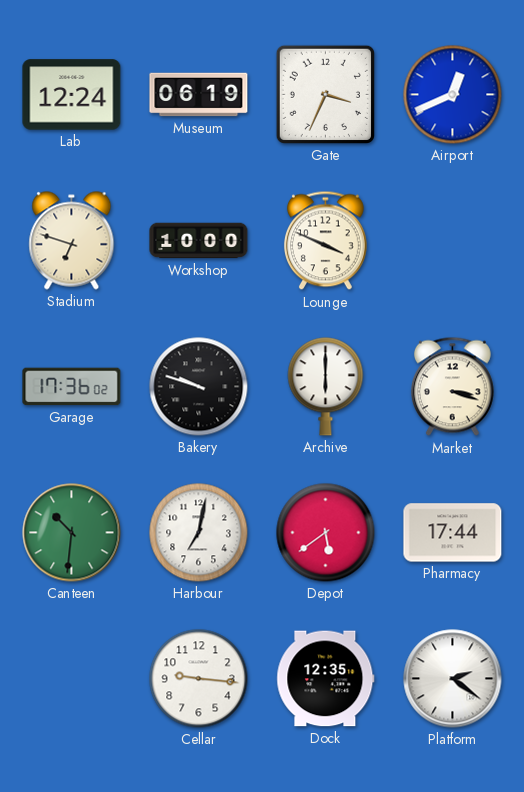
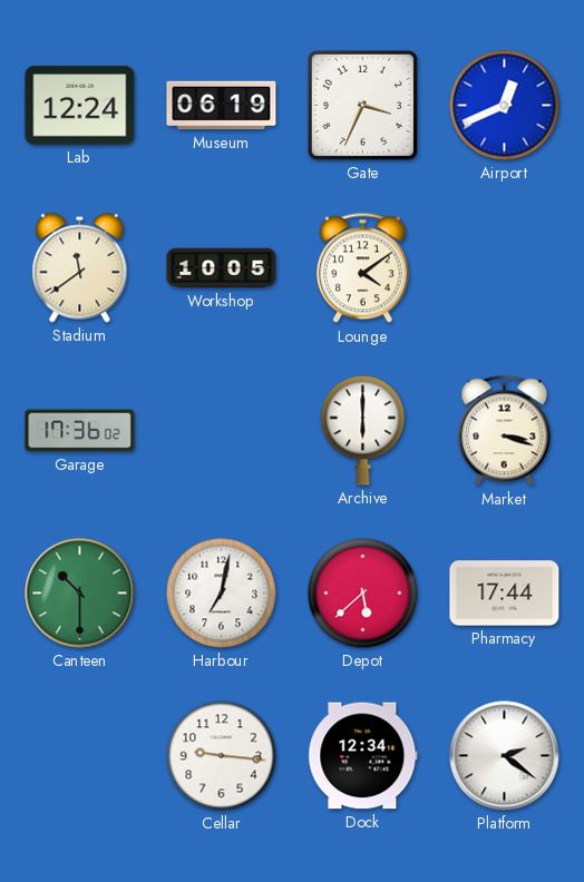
Stadium: 6:48 -> 11:39
Workshop: 10:00 -> 10:05
Lounge: 3:49 -> 4:09
Bakery: 9:48 -> none
Canteen: 10:31 -> 10:30
Depot: 5:39 -> 5:38
Dock: 12:35 -> 12:34
